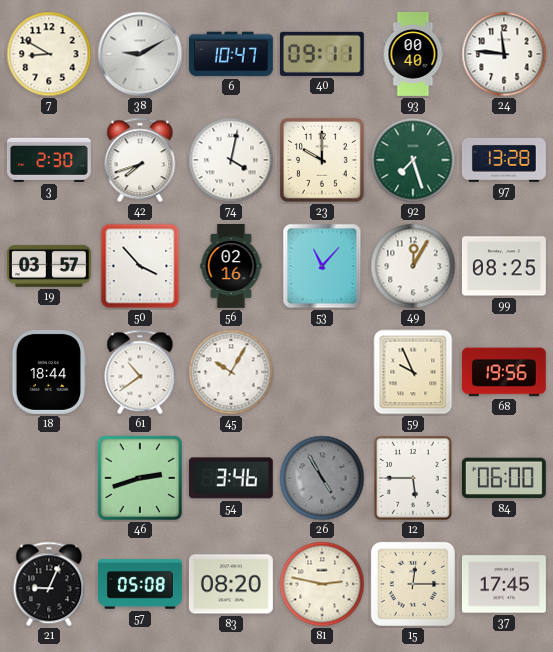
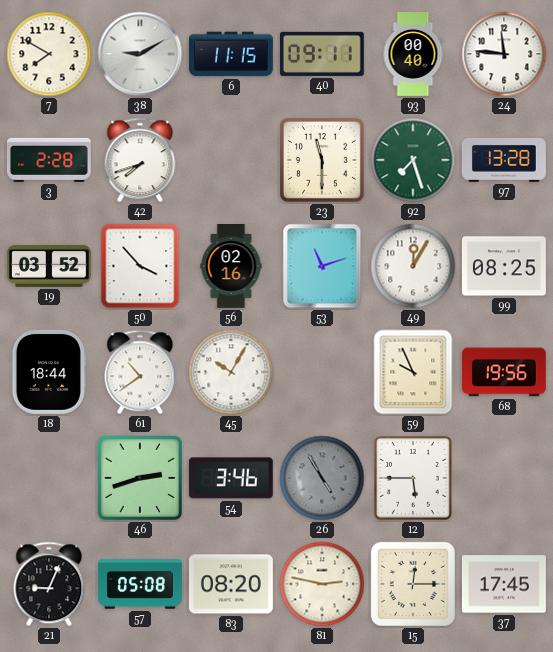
7: 8:50 -> 7:50
6: 10:47 -> 11:15
3: 2:30 -> 2:28
74: 4:02 -> none
23: 10:00 -> 11:30
19: 03:57 -> 03:52
53: 11:07 -> 11:12
84: 06:00 -> none
